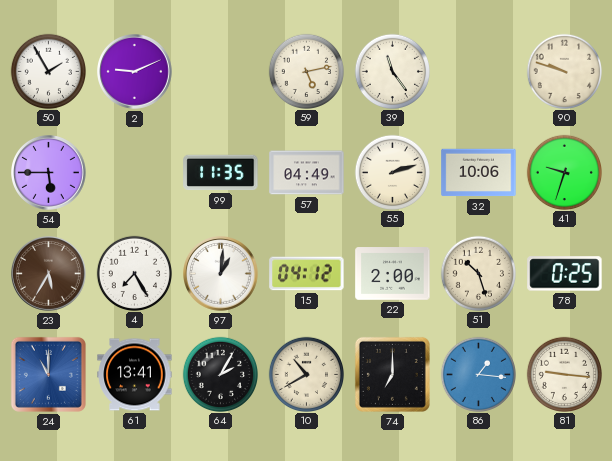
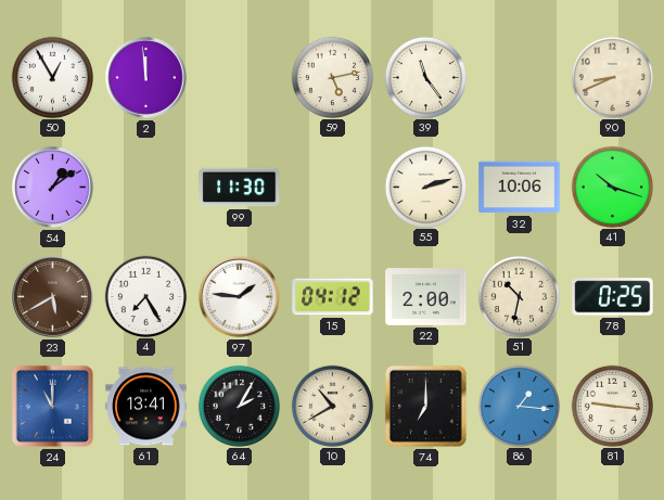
50: 1:55 -> 12:55
2: 9:11 -> 11:59
90: 9:48 -> 8:41
54: 5:45 -> 1:09
99: 11:35 -> 11:30
57: 04:49 -> none
41: 9:33 -> 10:18
23: 5:35 -> 5:40
97: 1:01 -> 1:46
51: 10:27 -> 10:32
